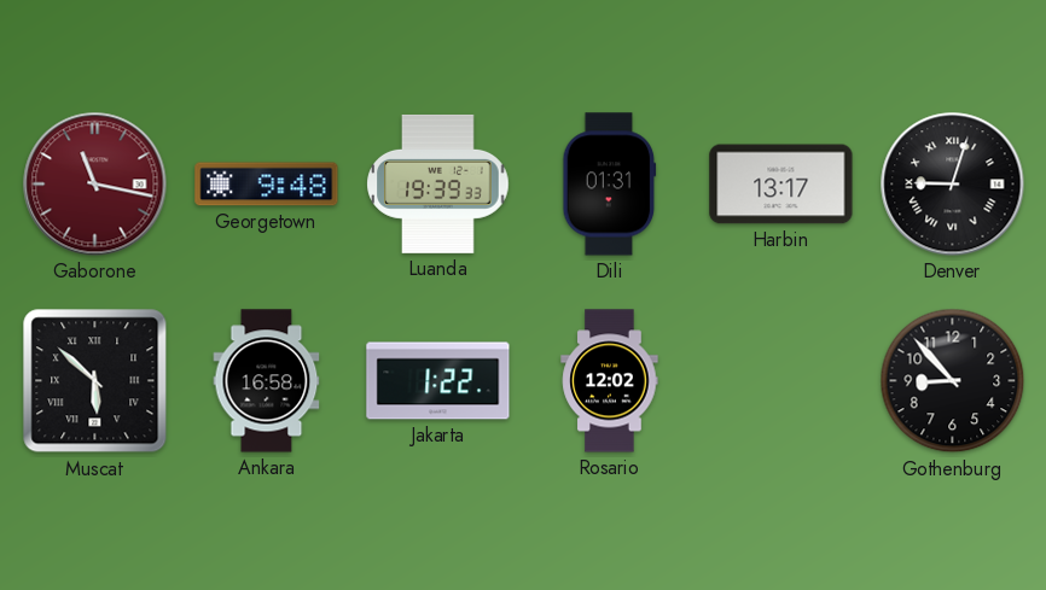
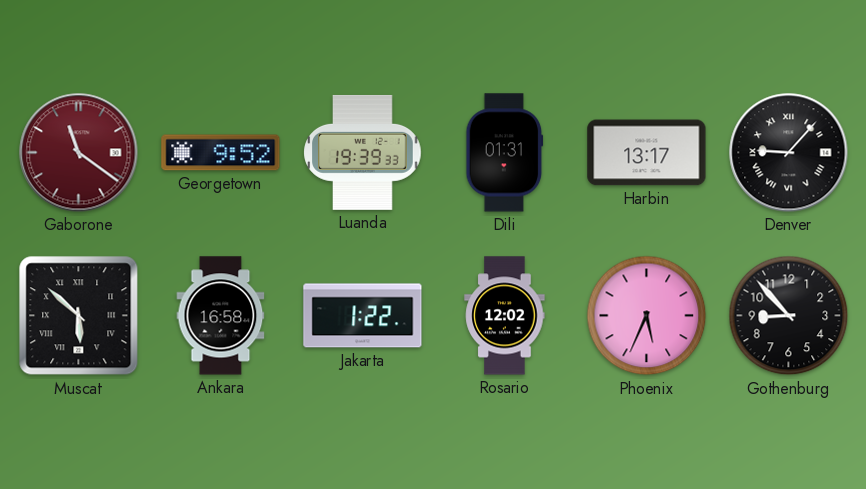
Gaborone: 11:17 -> 11:21
Georgetown: 9:48 -> 9:52
Denver: 9:03 -> 9:07
Phoenix: none -> 5:34
